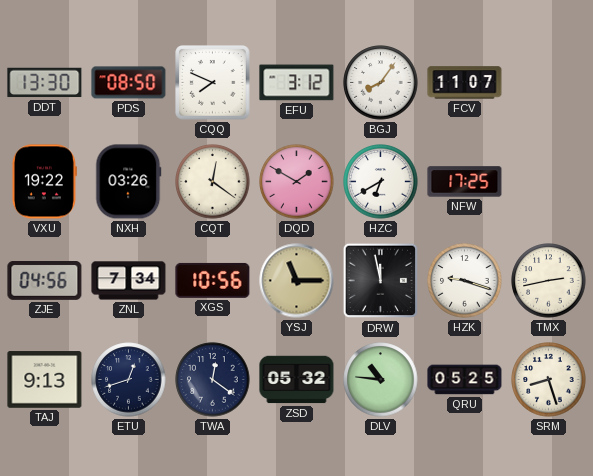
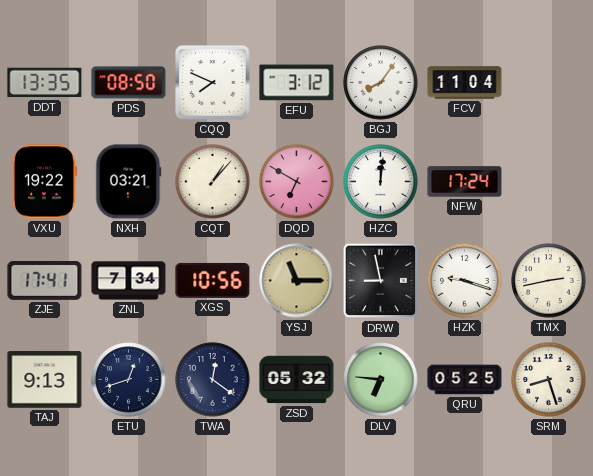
DDT: 13:30 -> 13:35
FCV: 11:07 -> 11:04
NXH: 03:26 -> 03:21
CQT: 12:21 -> 1:07
DQD: 1:50 -> 6:50
HZC: 6:40 -> 12:01
NFW: 17:25 -> 17:24
ZJE: 04:56 -> 17:41
DRW: 11:58 -> 8:58
DLV: 10:46 -> 6:46
